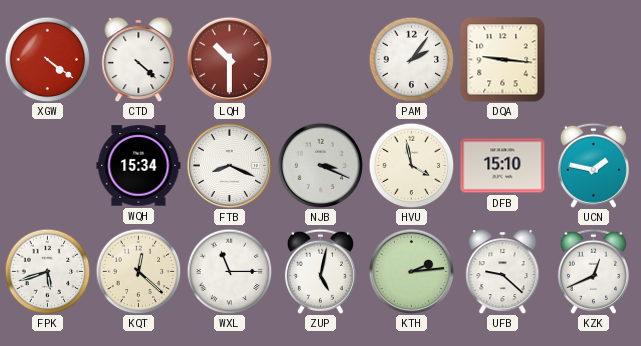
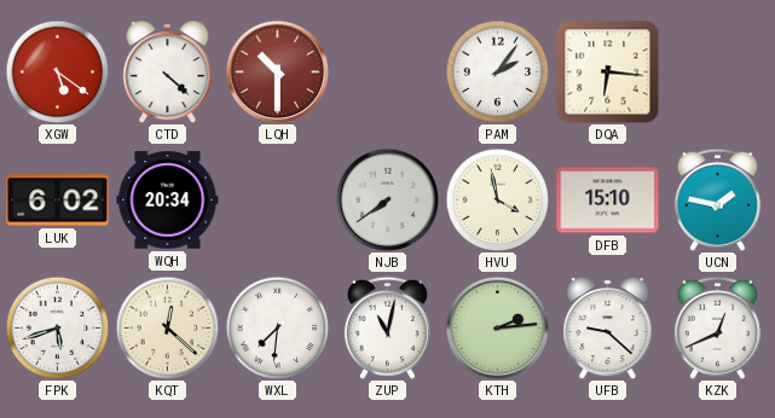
XGW: 4:21 -> 5:21
DQA: 9:16 -> 6:16
LUK: none -> 6:02
WQH: 15:34 -> 20:34
FTB: 8:19 -> none
NJB: 3:19 -> 7:39
WXL: 11:15 -> 7:31
ZUP: 5:02 -> 11:02
